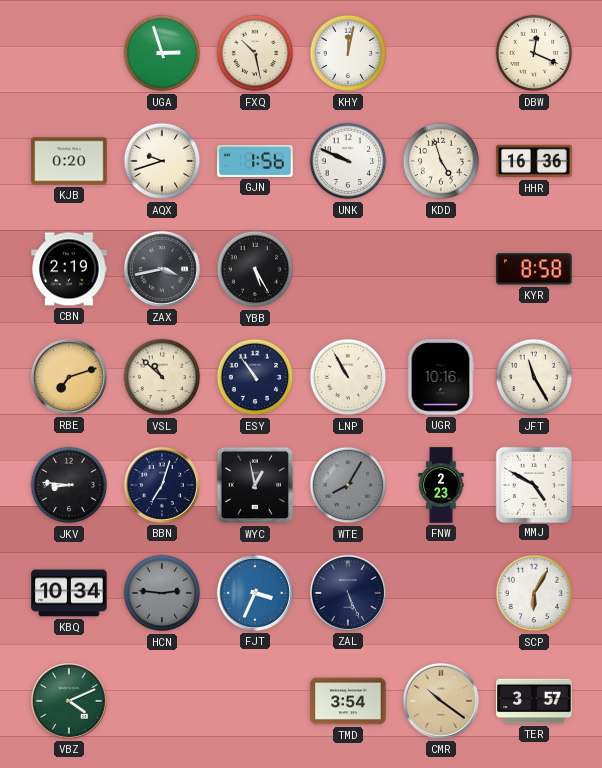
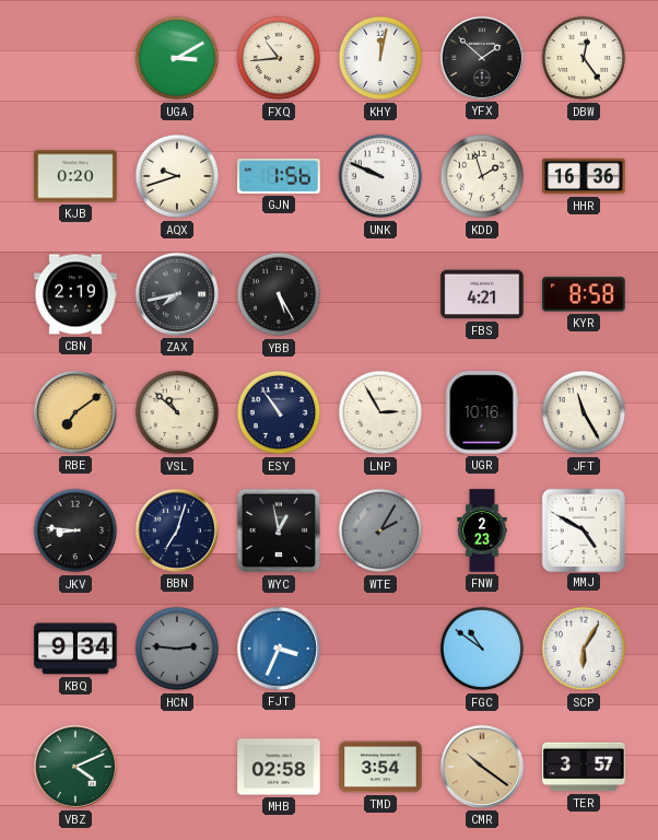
UGA: 2:57 -> 3:10
FXQ: 10:28 -> 10:44
YFX: none -> 1:52
DBW: 12:19 -> 12:24
KDD: 4:57 -> 1:57
ZAX: 3:43 -> 7:43
FBS: none -> 4:21
RBE: 7:12 -> 7:09
LNP: 10:55 -> 2:55
WTE: 8:05 -> 2:05
KBQ: 10:34 -> 9:34
ZAL: 5:26 -> none
FGC: none -> 10:51
MHB: none -> 02:58
